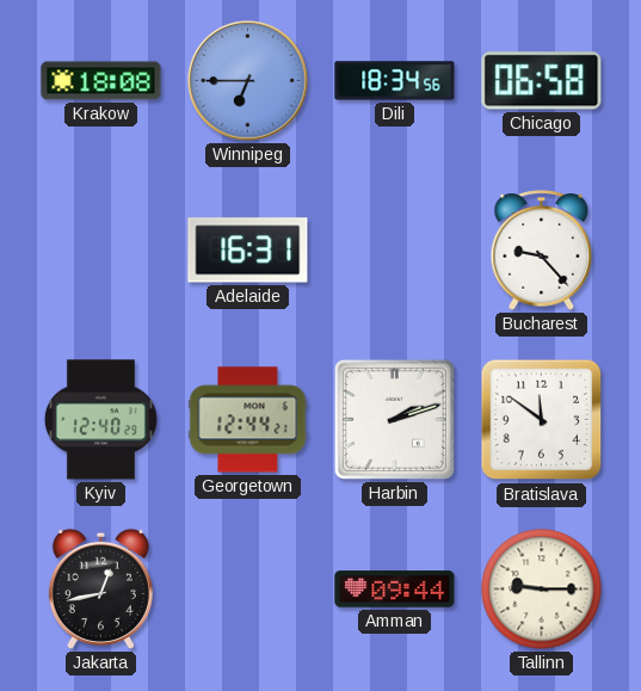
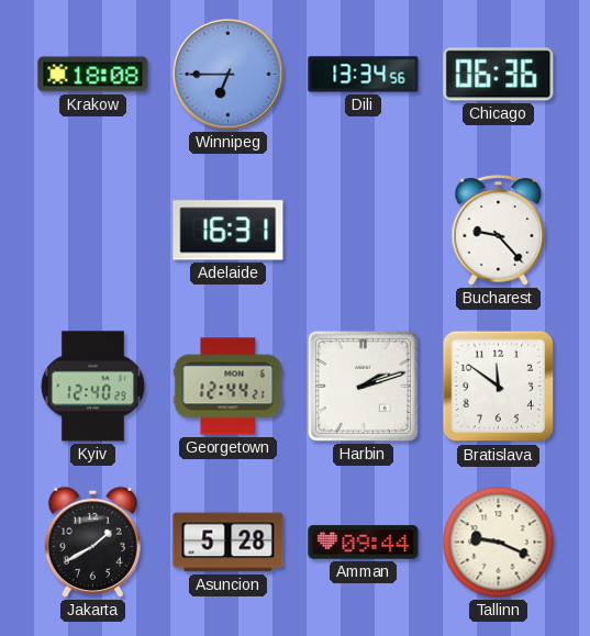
Dili: 18:34 -> 13:34
Chicago: 06:58 -> 06:36
Jakarta: 12:43 -> 1:40
Asuncion: none -> 5:28
Tallinn: 9:15 -> 9:19
